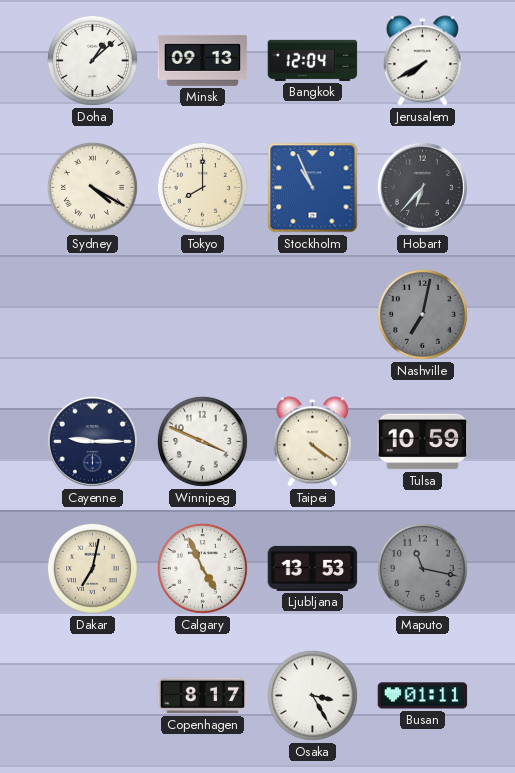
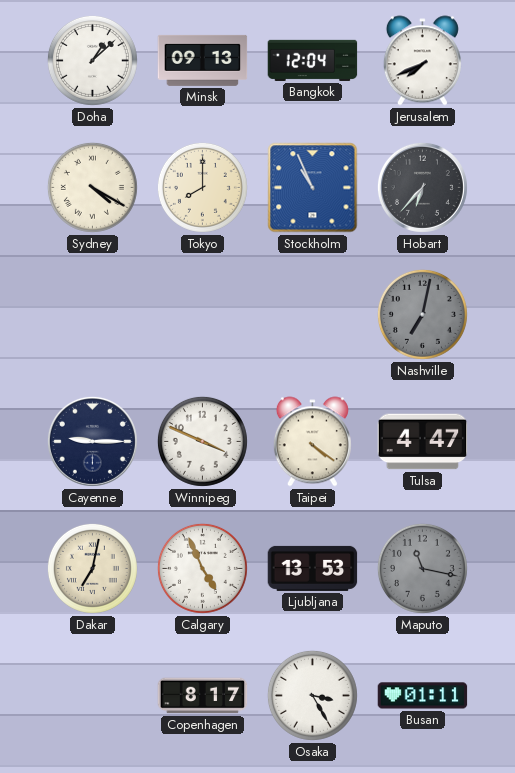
Jerusalem: 7:40 -> 7:41
Tulsa: 10:59 -> 4:47
